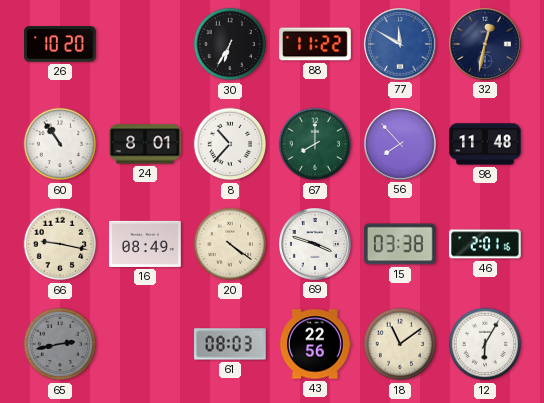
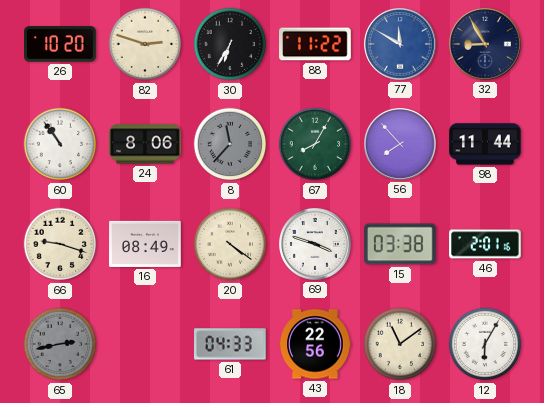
82: none -> 2:48
32: 12:32 -> 8:55
24: 8:01 -> 8:06
8: 10:37 -> 11:37
8 dial: white -> grey
67: 8:00 -> 8:05
98: 11:48 -> 11:44
66: 9:17 -> 9:18
61: 08:03 -> 04:33
